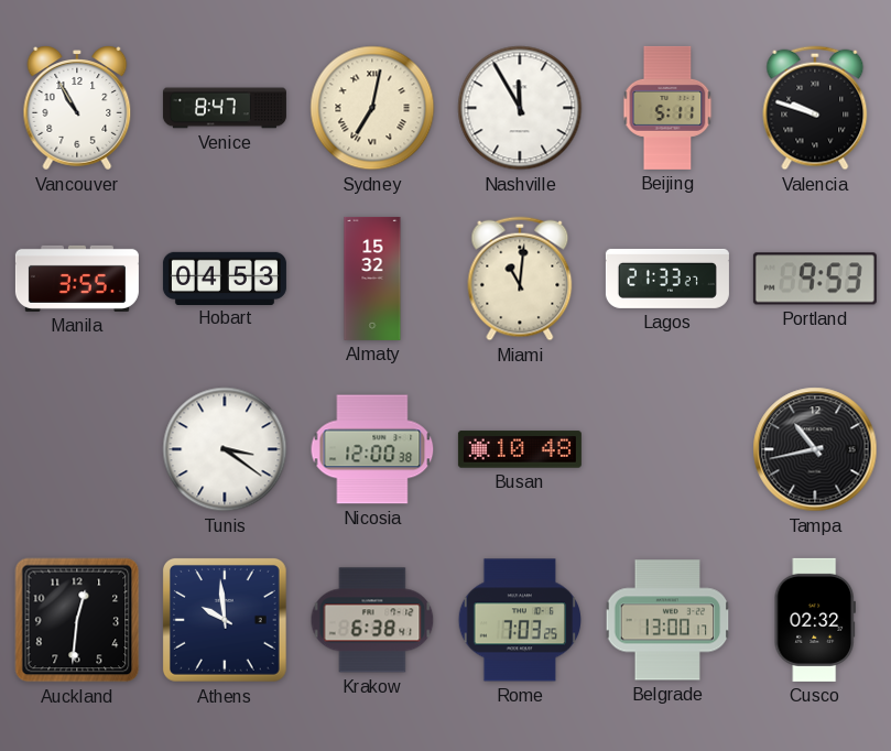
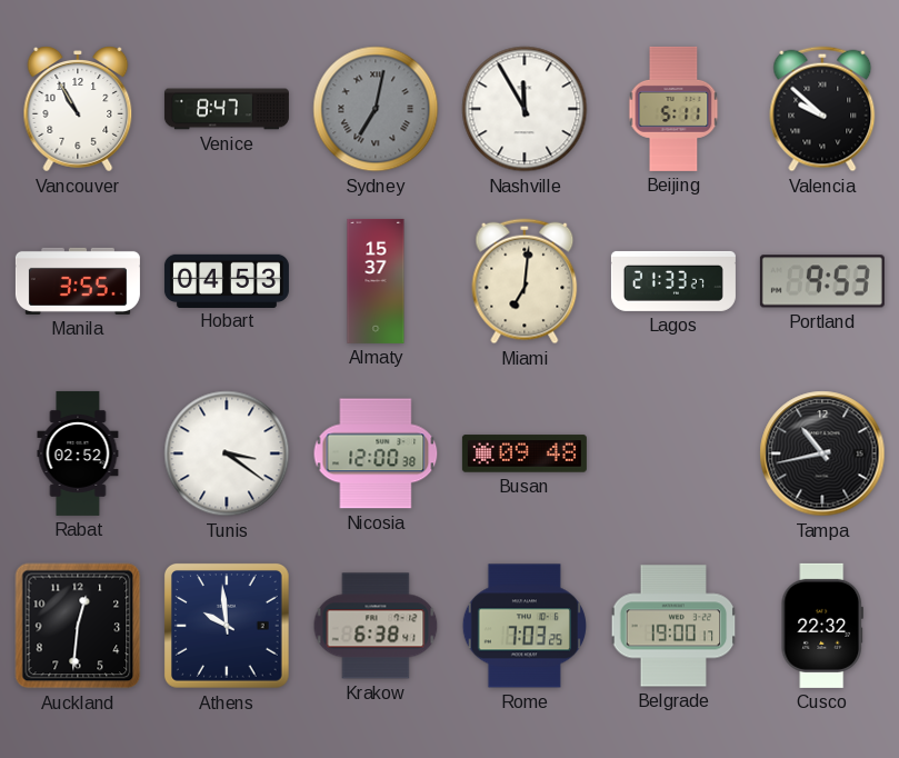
Sydney dial: cream -> grey
Valencia: 9:48 -> 9:52
Almaty: 15:32 -> 15:37
Miami: 11:01 -> 7:01
Rabat: none -> 02:52
Busan: 10:48 -> 09:48
Belgrade: 13:00 -> 19:00
Cusco: 02:32 -> 22:32
